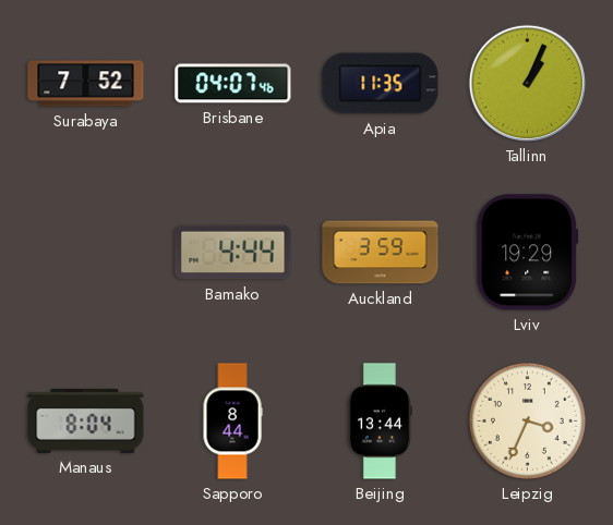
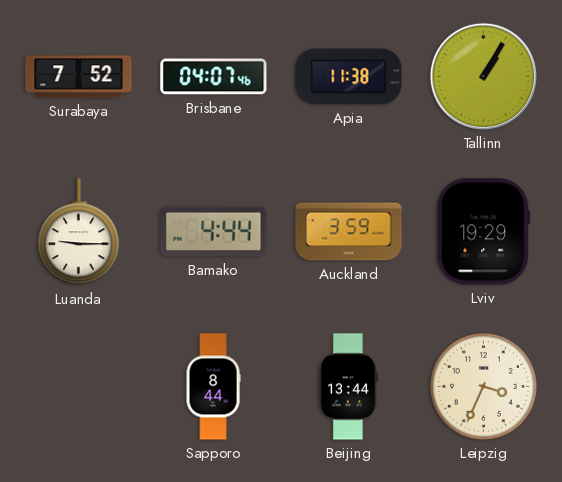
Apia: 11:35 -> 11:38
Tallinn: 1:04 -> 1:05
Luanda: none -> 9:15
Manaus: 8:04 -> none
